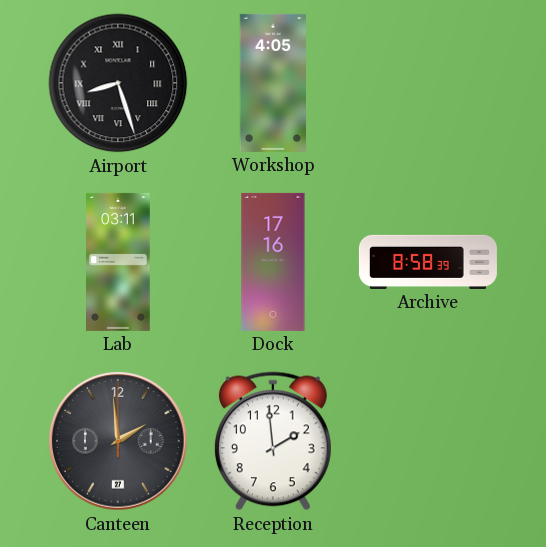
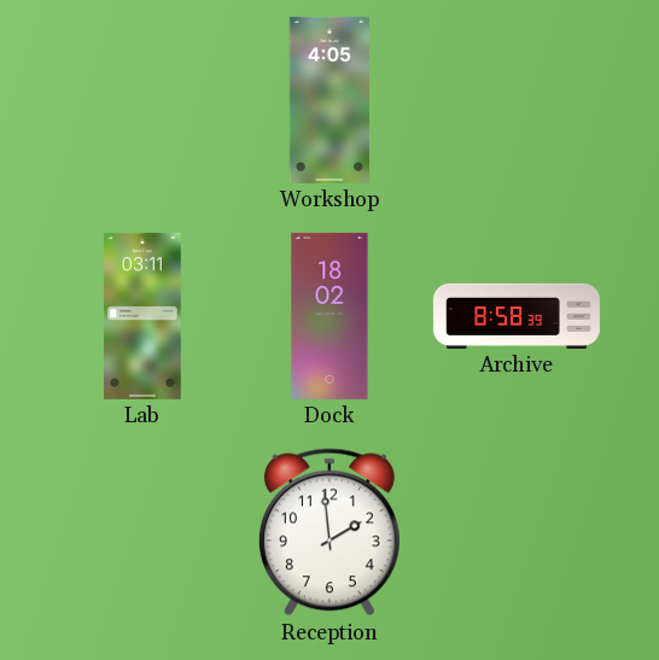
Airport: 8:27 -> none
Dock: 17:16 -> 18:02
Canteen: 1:59 -> none
